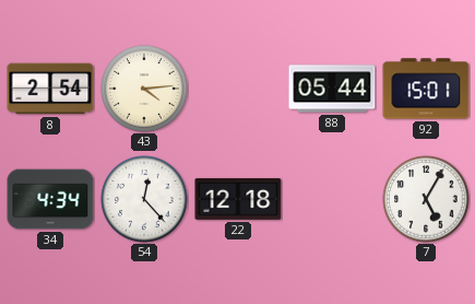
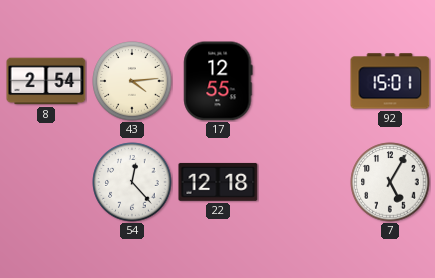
17: none -> 12:55
88: 05:44 -> none
34: 4:34 -> none
